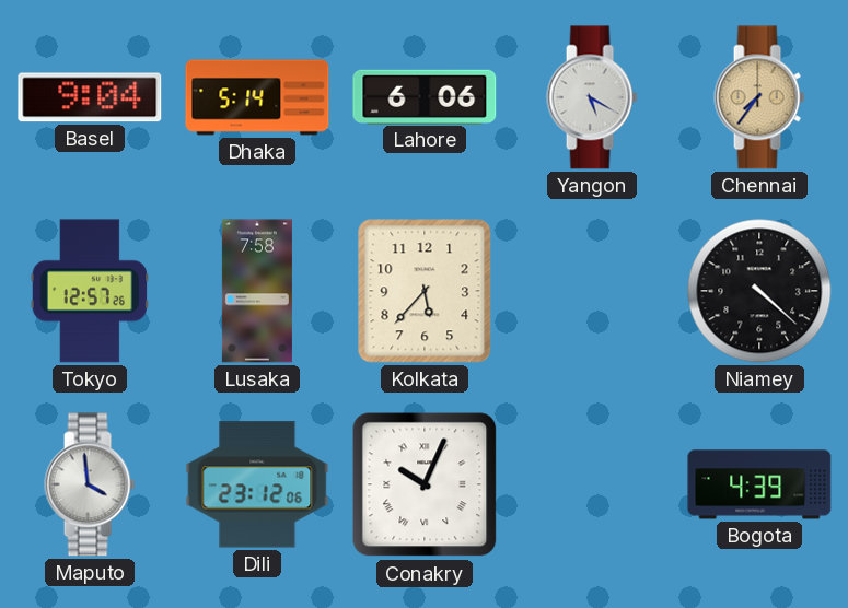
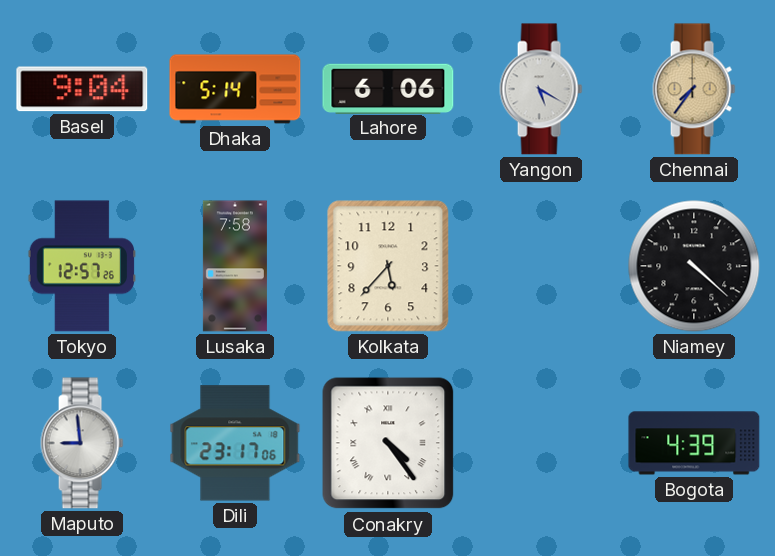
Maputo: 3:59 -> 8:59
Dili: 23:12 -> 23:17
Conakry: 10:04 -> 4:24
